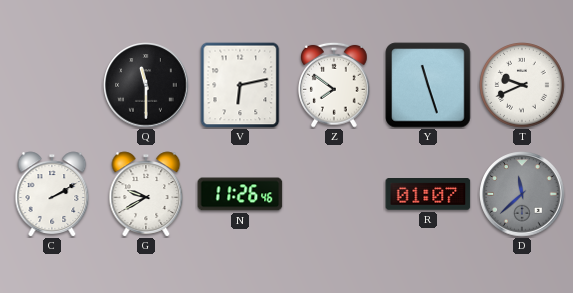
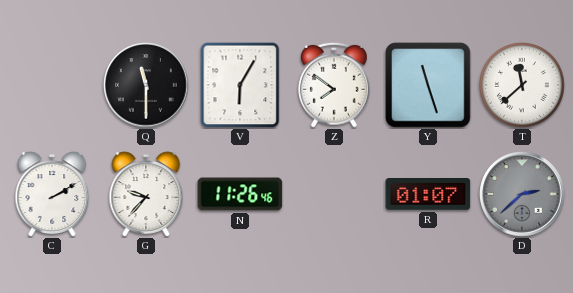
V: 6:13 -> 6:05
T: 9:41 -> 11:38
G: 9:40 -> 9:37
D: 11:38 -> 2:38
